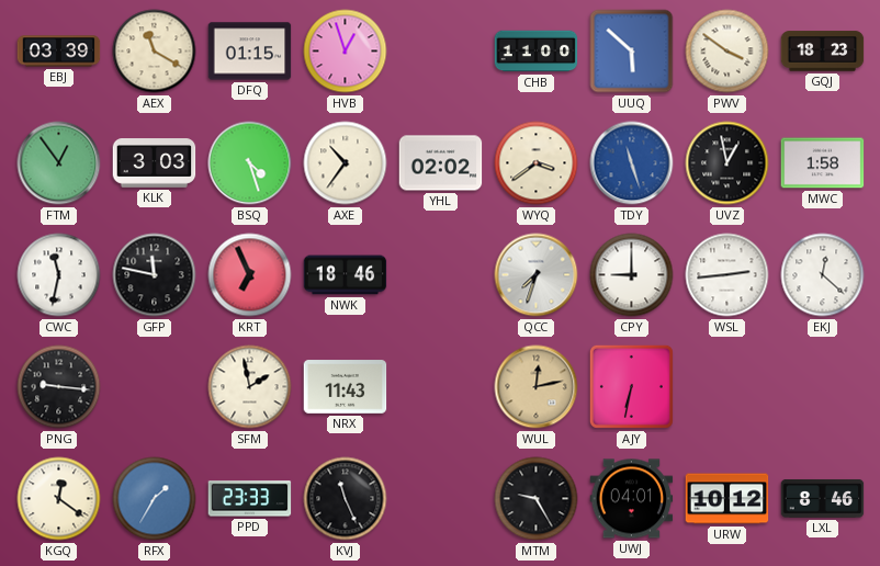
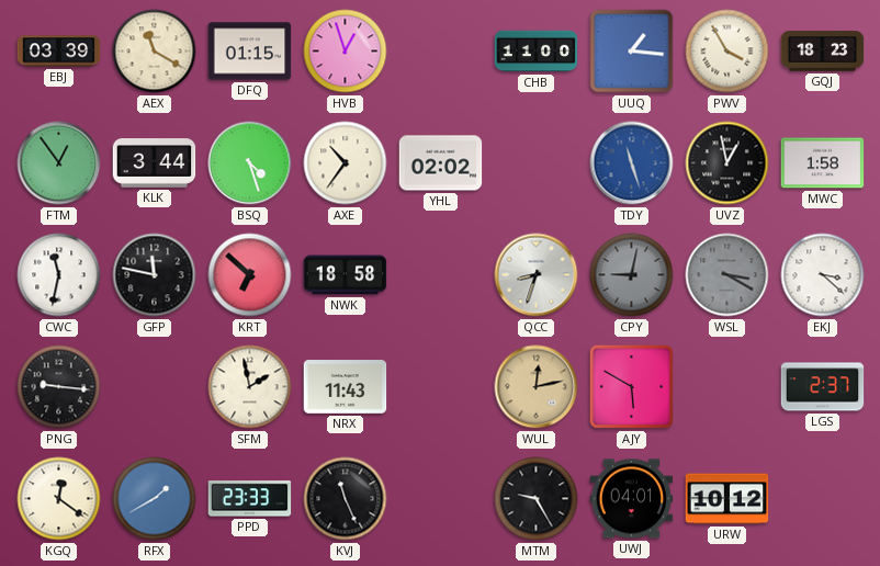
UUQ: 5:52 -> 1:16
PWV: 3:51 -> 3:55
KLK: 3:03 -> 3:44
WYQ: 3:39 -> none
KRT: 6:56 -> 6:52
NWK: 18:46 -> 18:58
QCC: 7:33 -> 8:33
CPY: 9:00 -> 9:02
CPY dial: white -> grey
WSL: 2:44 -> 3:20
WSL dial: white -> grey
EKJ: 12:22 -> 3:22
AJY: 6:32 -> 5:50
LGS: none -> 2:37
RFX: 1:35 -> 1:40
LXL: 8:46 -> none
